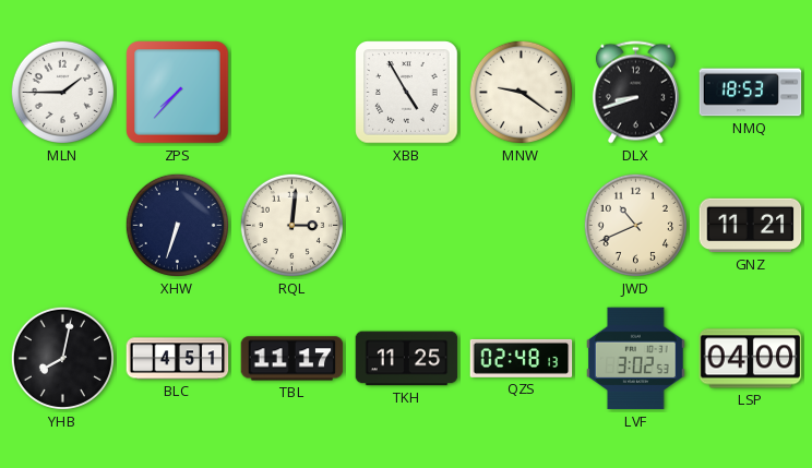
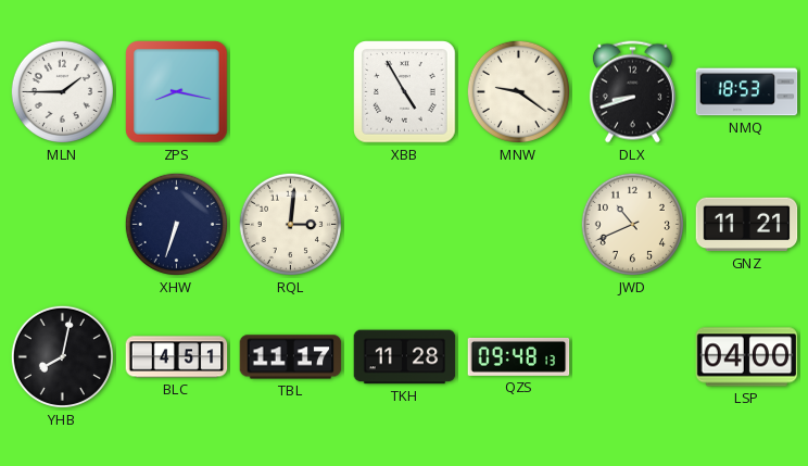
ZPS: 7:37 -> 8:17
TKH: 11:25 -> 11:28
QZS: 02:48 -> 09:48
LVF: 3:02 -> none
